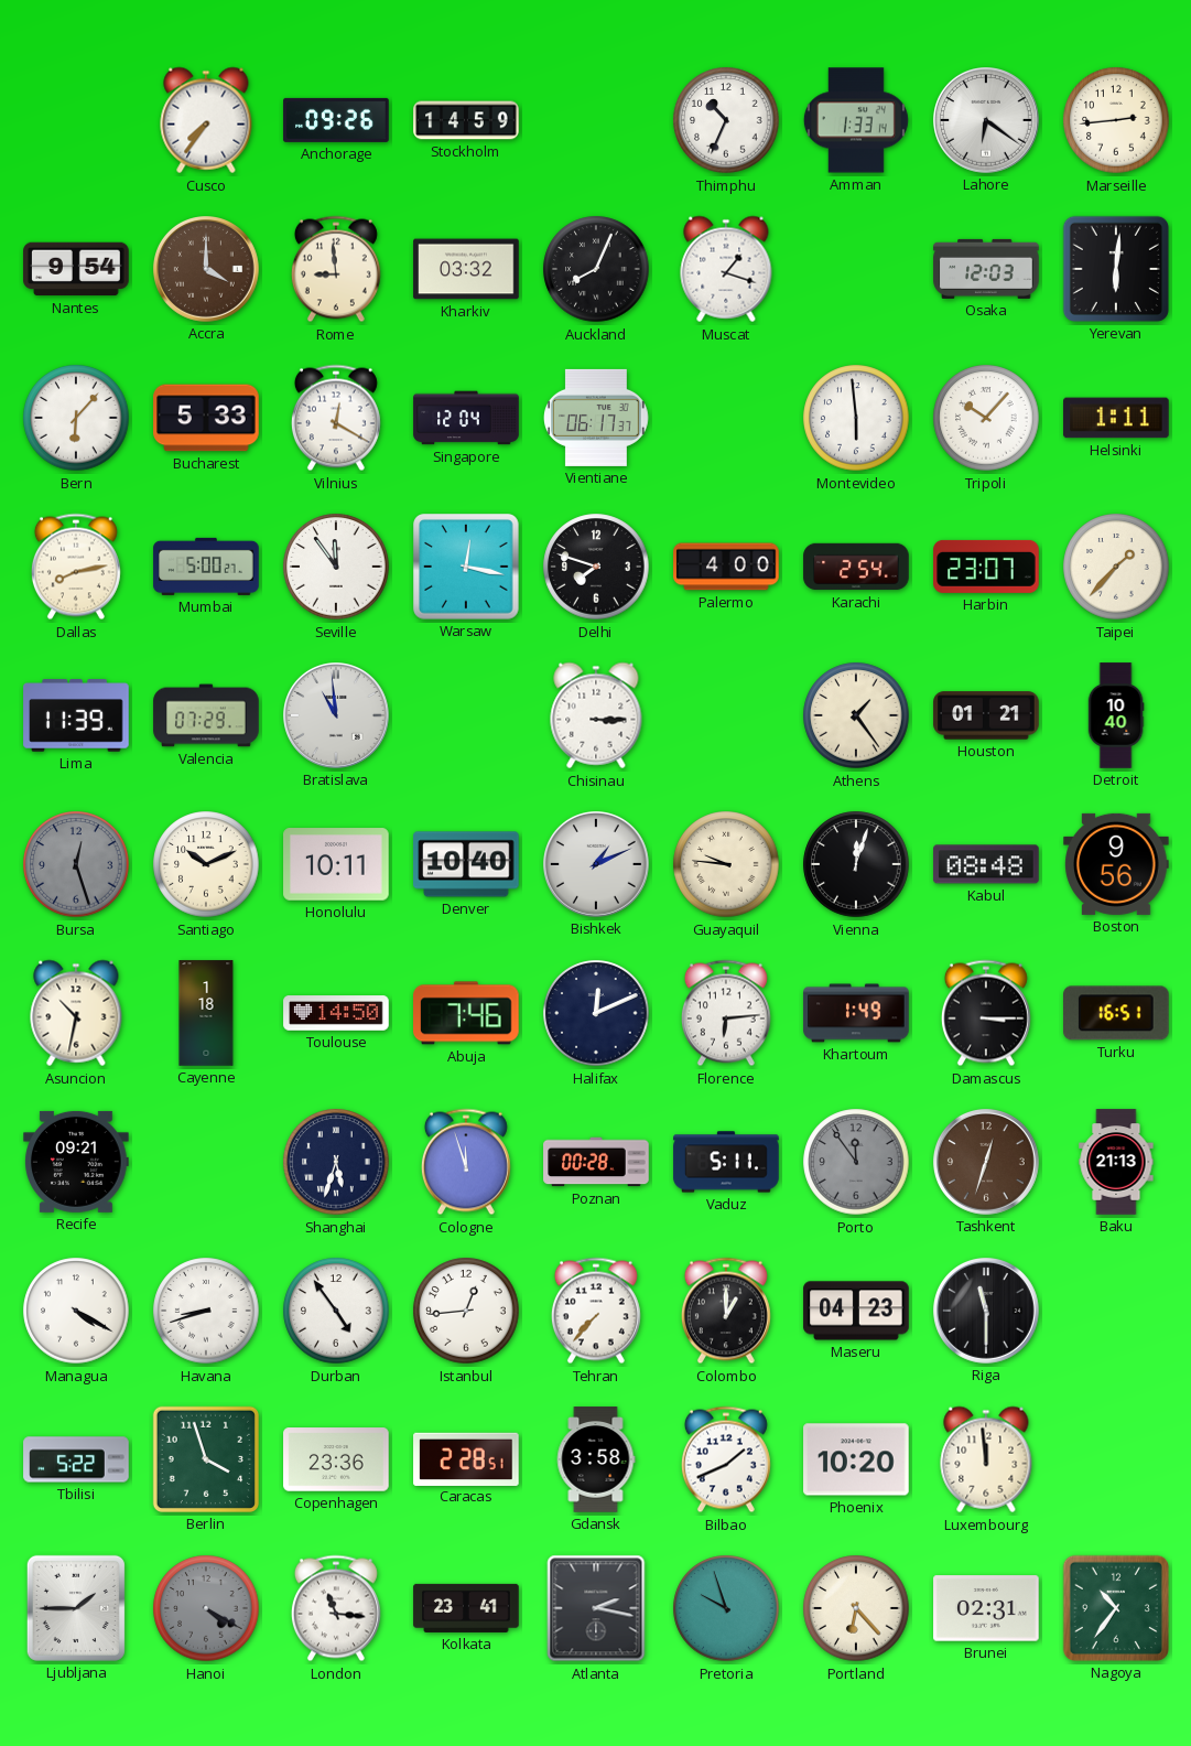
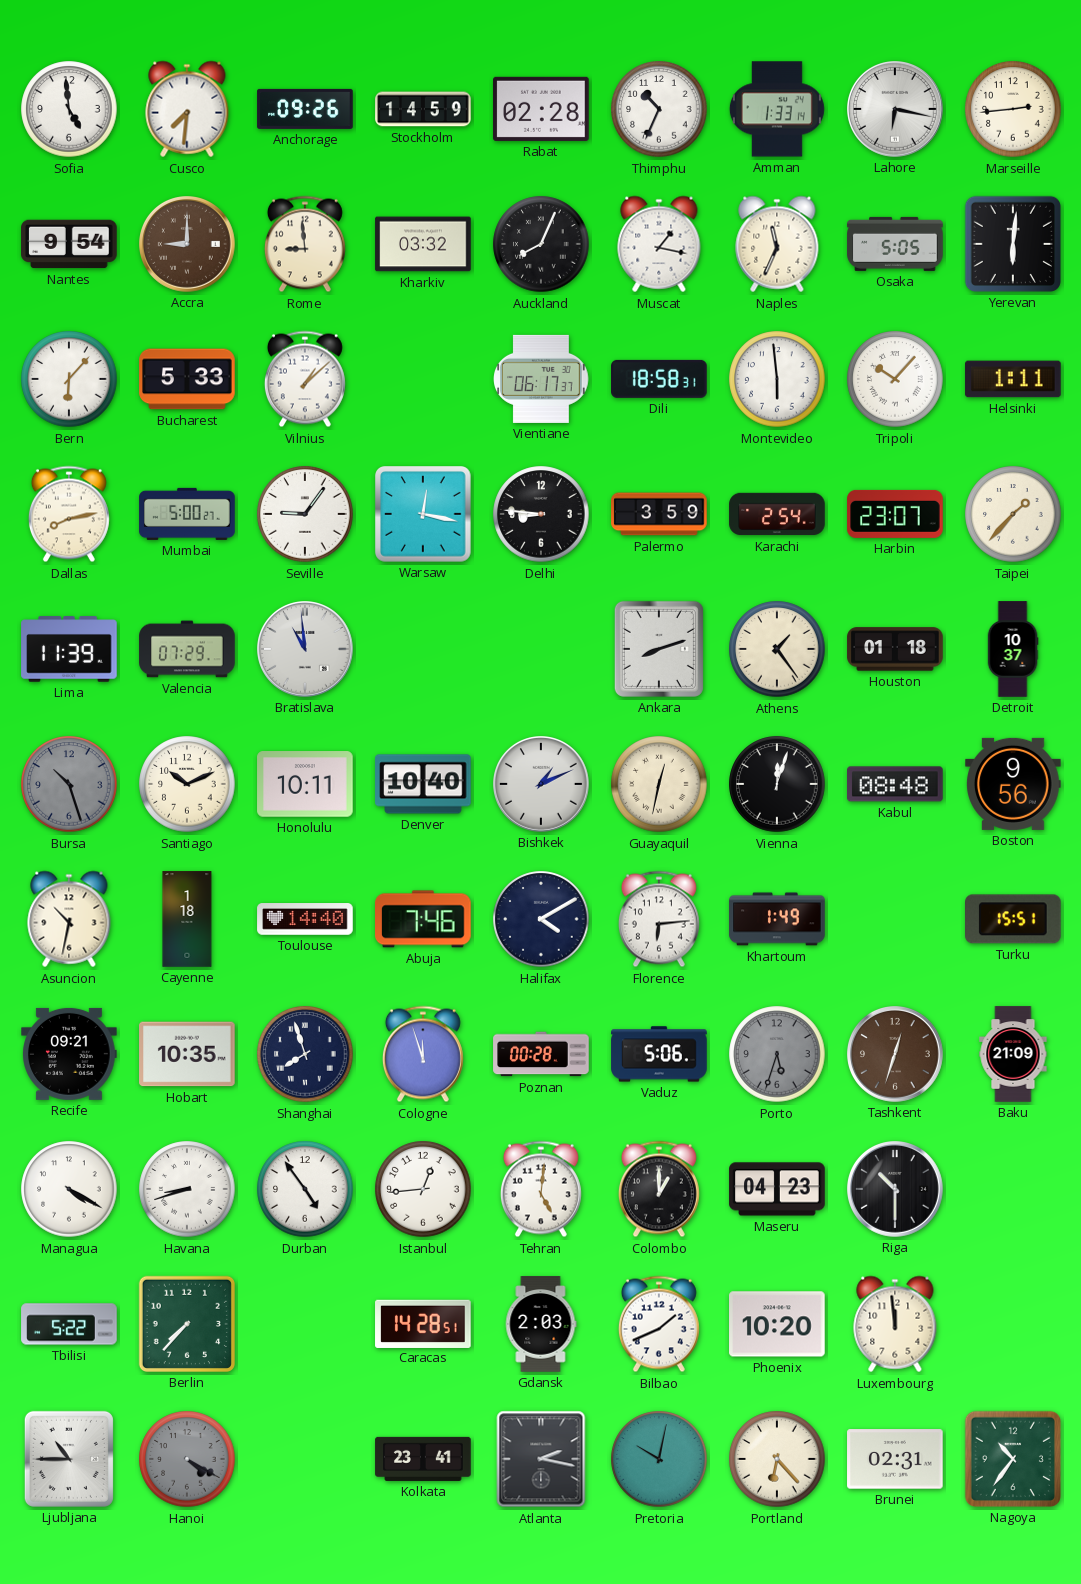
Sofia: none -> 4:59
Cusco: 7:36 -> 7:31
Rabat: none -> 02:28
Lahore: 6:21 -> 6:17
Accra: 4:00 -> 9:00
Muscat: 1:18 -> 1:17
Naples: none -> 11:34
Osaka: 12:03 -> 5:05
Vilnius: 12:20 -> 1:08
Singapore: 12:04 -> none
Dili: none -> 18:58
Seville: 11:54 -> 9:06
Delhi: 7:48 -> 8:46
Palermo: 4:00 -> 3:59
Chisinau: 3:15 -> none
Ankara: none -> 8:12
Houston: 01:21 -> 01:18
Detroit: 10:40 -> 10:37
Bursa: 12:27 -> 10:27
Guayaquil: 9:46 -> 12:32
Toulouse: 14:50 -> 14:40
Halifax: 12:11 -> 4:10
Damascus: 3:15 -> none
Turku: 16:51 -> 15:51
Hobart: none -> 10:35
Shanghai: 5:33 -> 7:57
Vaduz: 5:11 -> 5:06
Porto: 11:54 -> 5:33
Baku: 21:13 -> 21:09
Tehran: 7:37 -> 5:01
Riga: 11:30 -> 10:30
Berlin: 3:57 -> 7:37
Copenhagen: 23:36 -> none
Caracas: 2:28 -> 14:28
Gdansk: 3:58 -> 2:03
Ljubljana: 1:45 -> 10:45
London: 11:16 -> none
Pretoria: 9:57 -> 10:02
